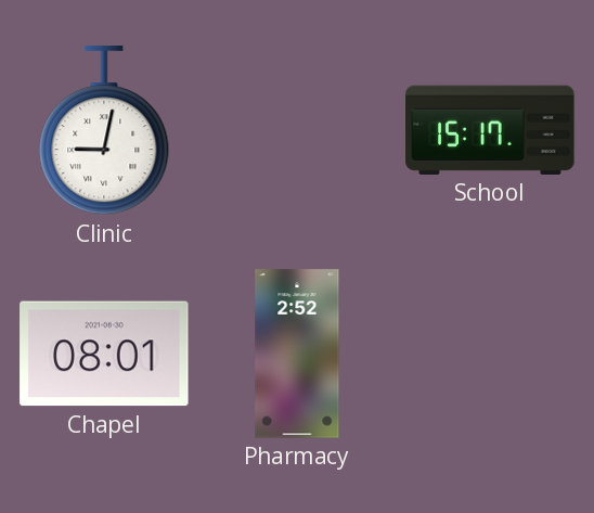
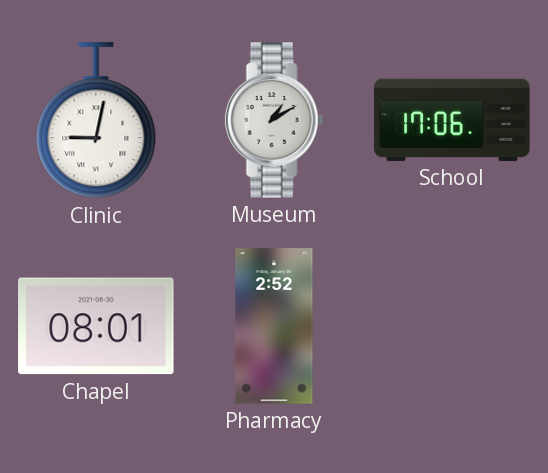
Museum: none -> 1:10
School: 15:17 -> 17:06
